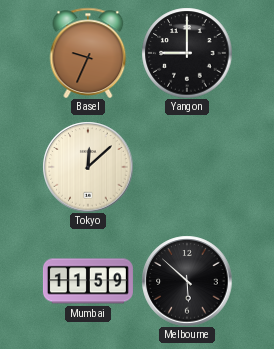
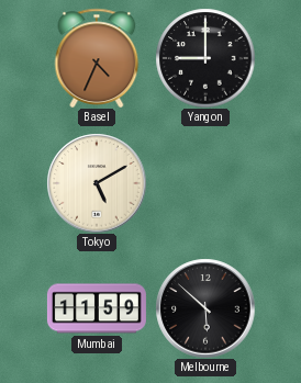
Basel: 9:34 -> 4:34
Tokyo: 12:08 -> 5:10
